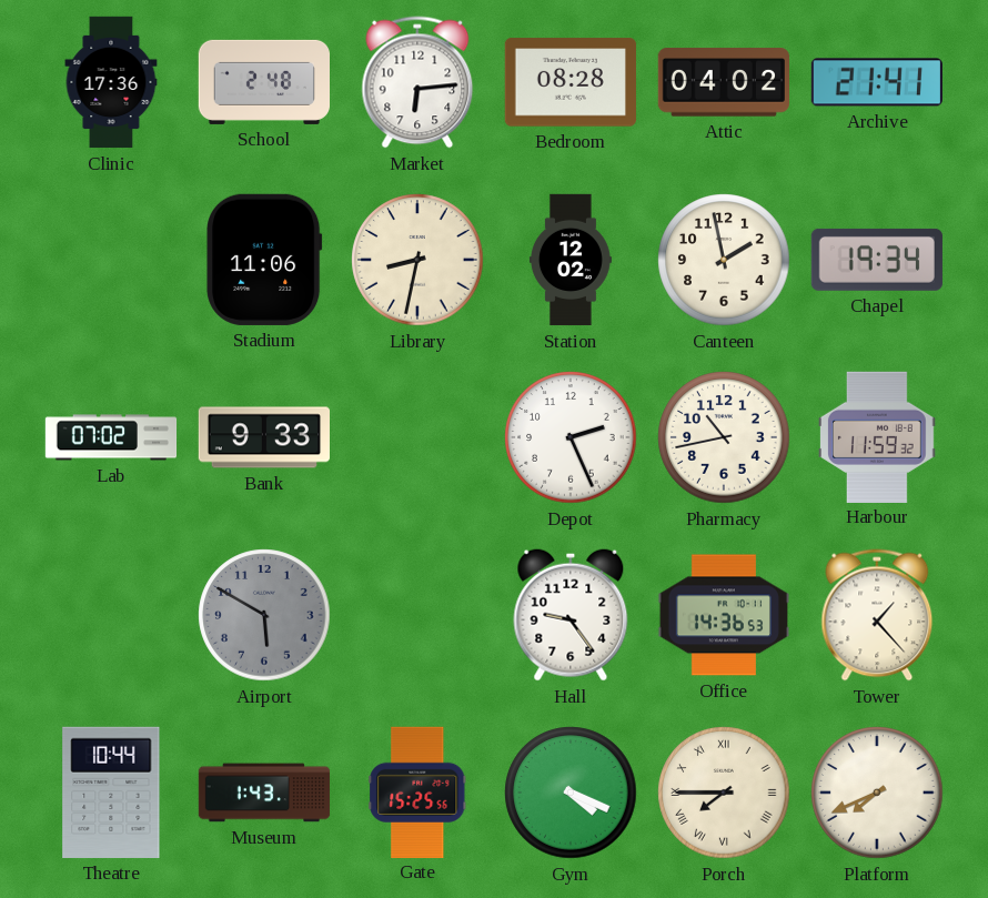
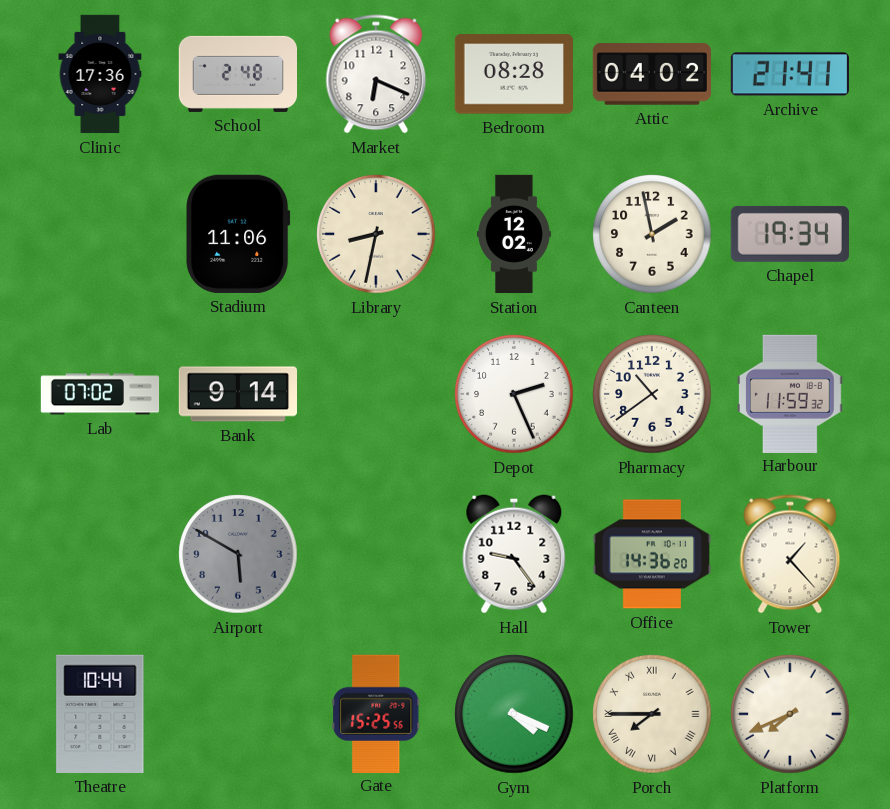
Market: 6:14 -> 6:19
Bank: 9:33 -> 9:14
Pharmacy: 10:43 -> 10:39
Office: 14:36:53 -> 14:36:20
Museum: 1:43 -> none
